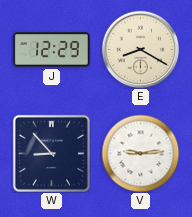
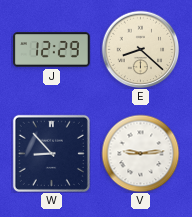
E: 8:20 -> 8:22
